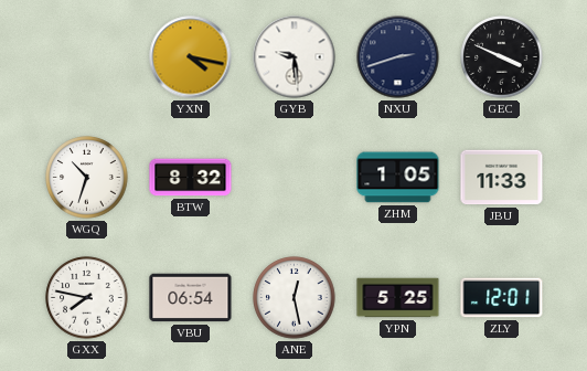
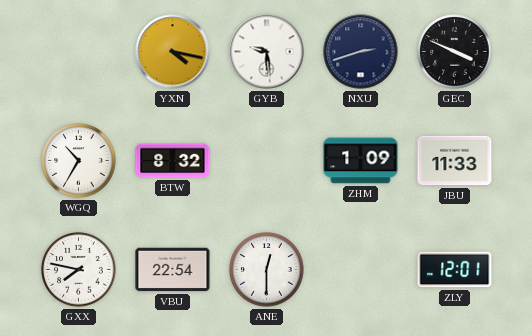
WGQ: 10:33 -> 10:35
ZHM: 1:05 -> 1:09
VBU: 06:54 -> 22:54
ANE: 12:28 -> 12:30
YPN: 5:25 -> none
